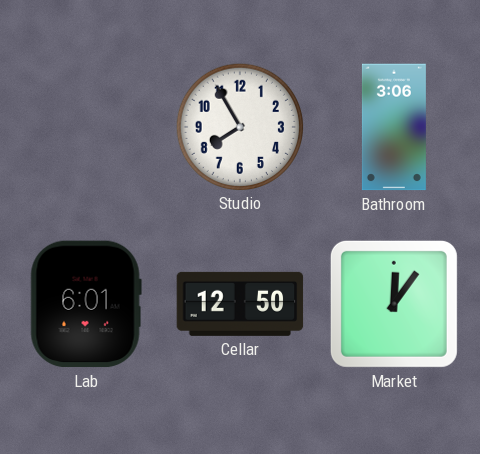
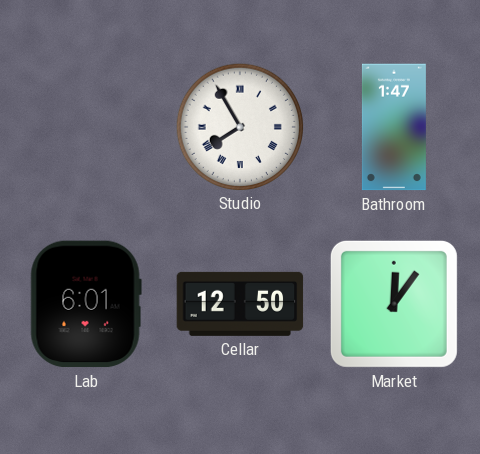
Studio numerals: Arabic -> Roman
Bathroom: 3:06 -> 1:47
